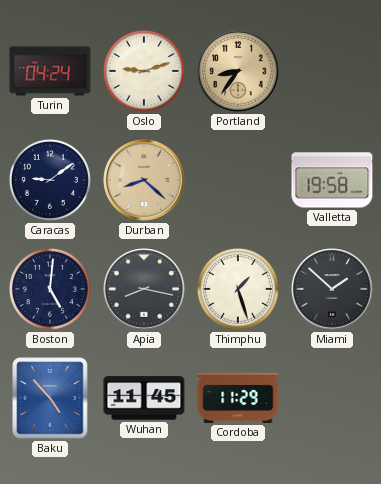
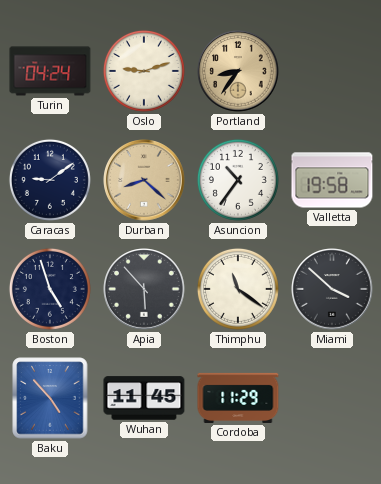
Asuncion: none -> 10:36
Boston: 5:01 -> 4:57
Apia: 8:17 -> 5:53
Thimphu: 1:27 -> 11:21
Miami: 1:52 -> 3:52
